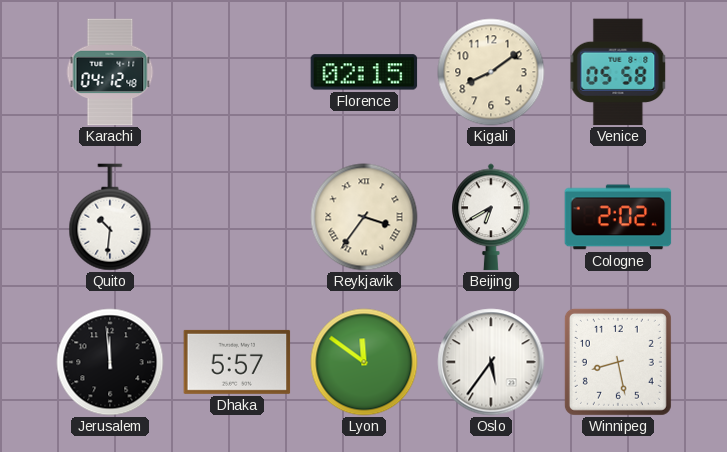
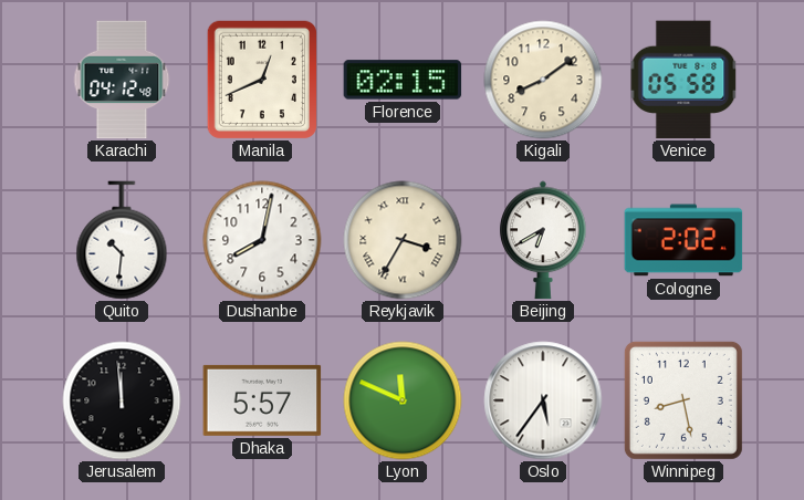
Manila: none -> 12:41
Dushanbe: none -> 8:02
Reykjavik: 3:36 -> 3:35
Lyon: 11:51 -> 11:49
